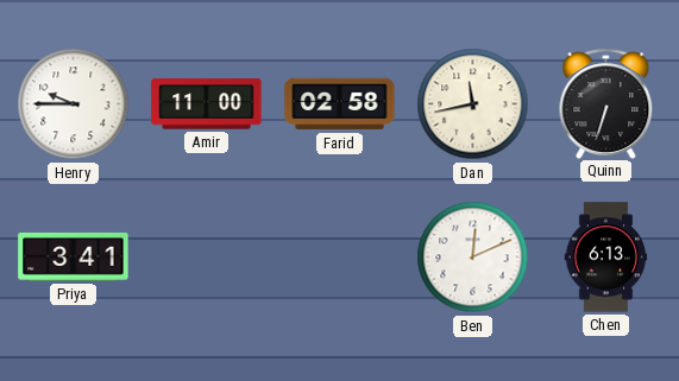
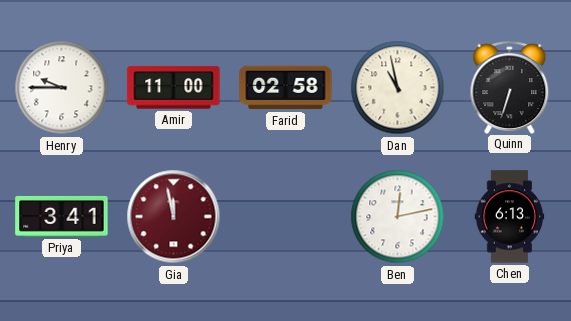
Dan: 11:43 -> 10:58
Gia: none -> 11:58
Ben: 12:11 -> 12:13
